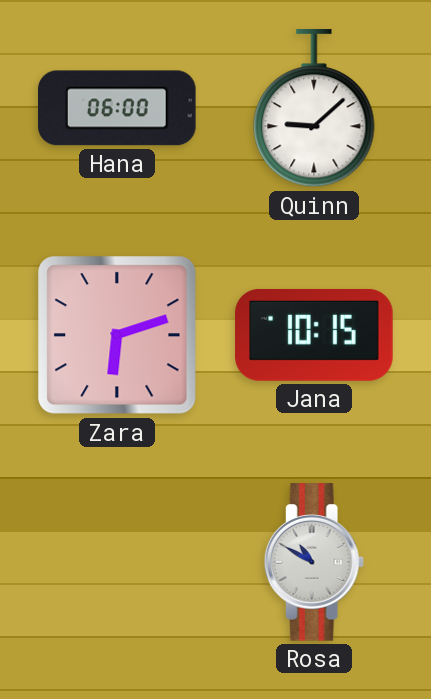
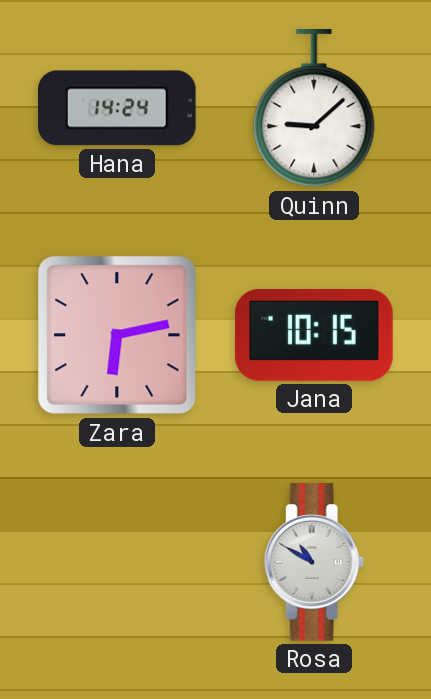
Hana: 06:00 -> 14:24
Zara: 6:12 -> 6:13
